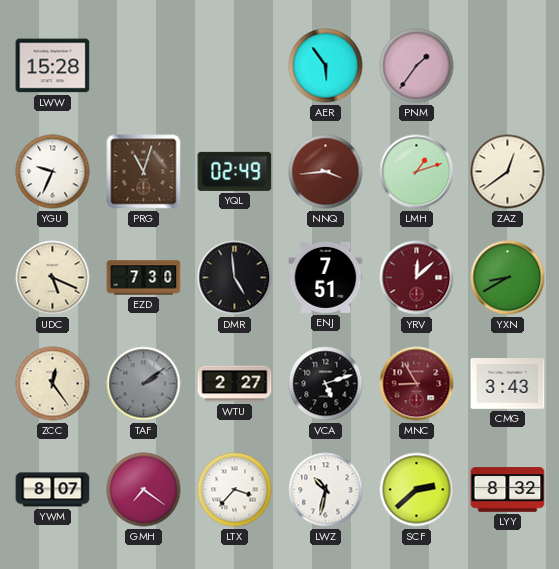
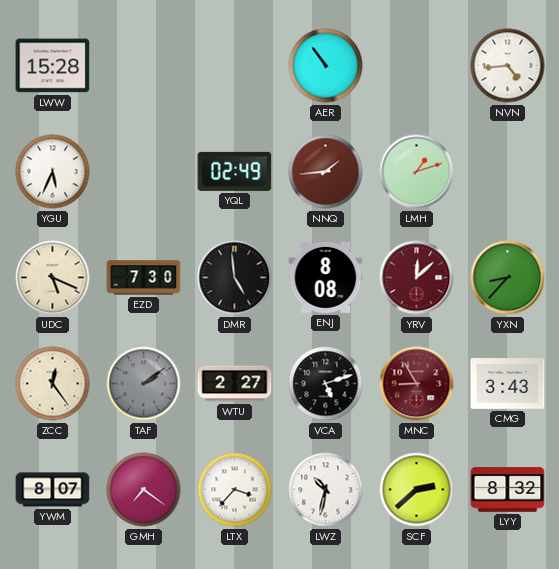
AER: 5:54 -> 10:54
PNM: 1:36 -> none
NVN: none -> 4:44
YGU: 9:34 -> 5:34
PRG: 11:03 -> none
NNQ: 3:44 -> 1:44
ZAZ: 12:39 -> none
ENJ: 7:51 -> 8:08
YXN: 8:40 -> 8:37
